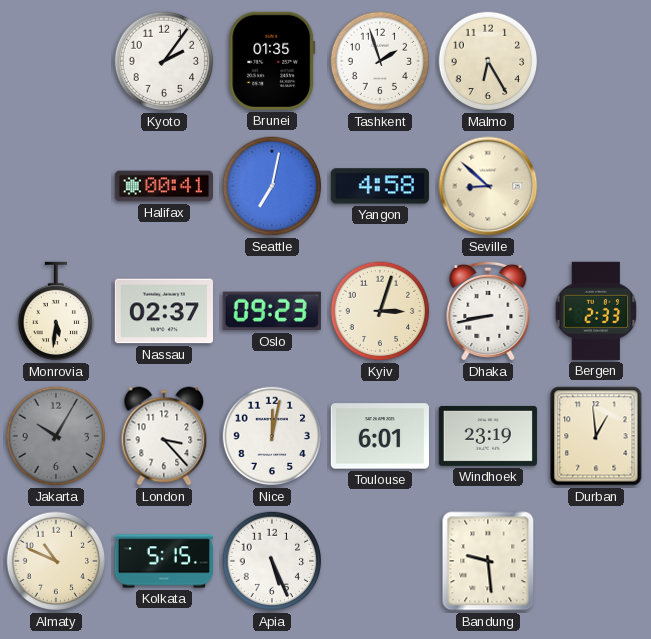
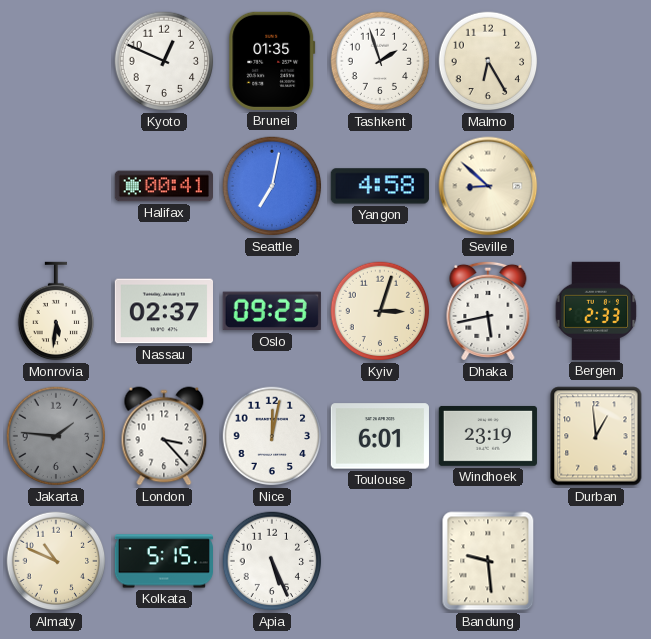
Kyoto: 2:06 -> 12:49
Dhaka: 8:43 -> 5:43
Jakarta: 10:05 -> 1:46
